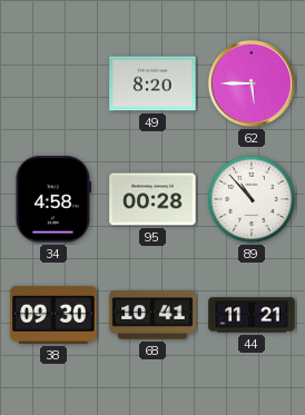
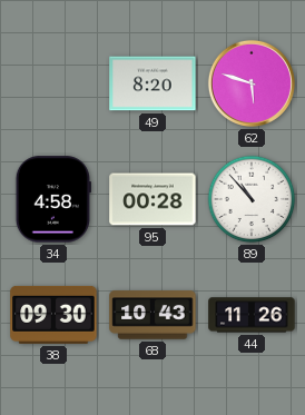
62: 5:45 -> 5:48
68: 10:41 -> 10:43
44: 11:21 -> 11:26
